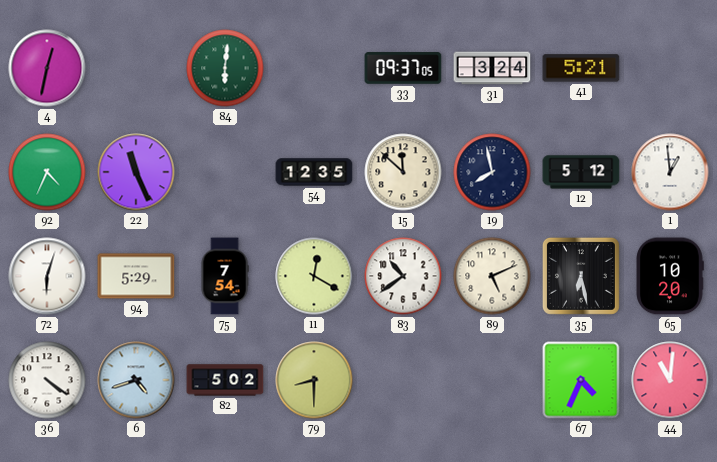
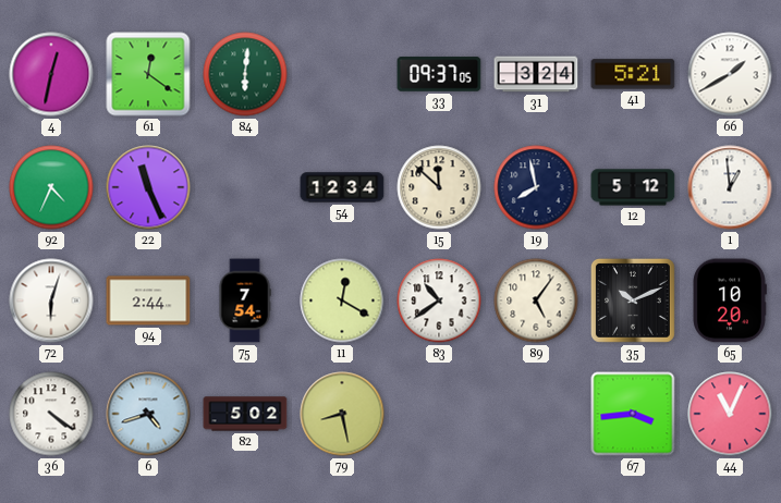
61: none -> 12:21
66: none -> 1:40
54: 12:35 -> 12:34
94: 5:29 -> 2:44
89: 5:11 -> 5:06
35: 6:28 -> 10:11
79: 8:30 -> 8:28
67: 4:34 -> 3:44
44: 11:01 -> 11:04
